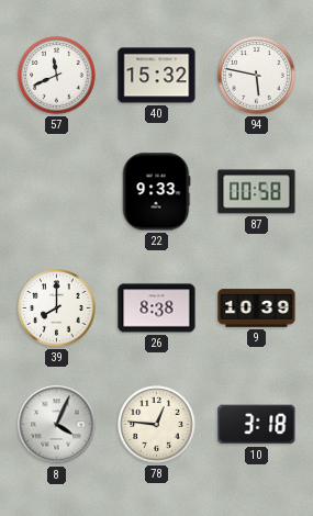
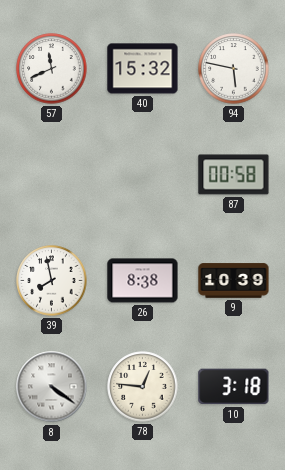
22: 9:33 -> none
39: 8:00 -> 7:58
8: 4:04 -> 4:21
